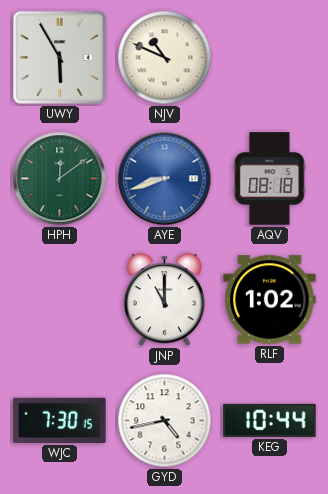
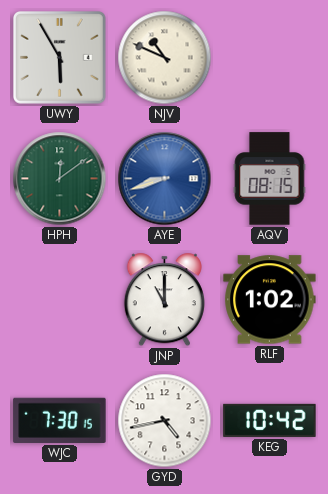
AQV: 08:18 -> 08:15
KEG: 10:44 -> 10:42
